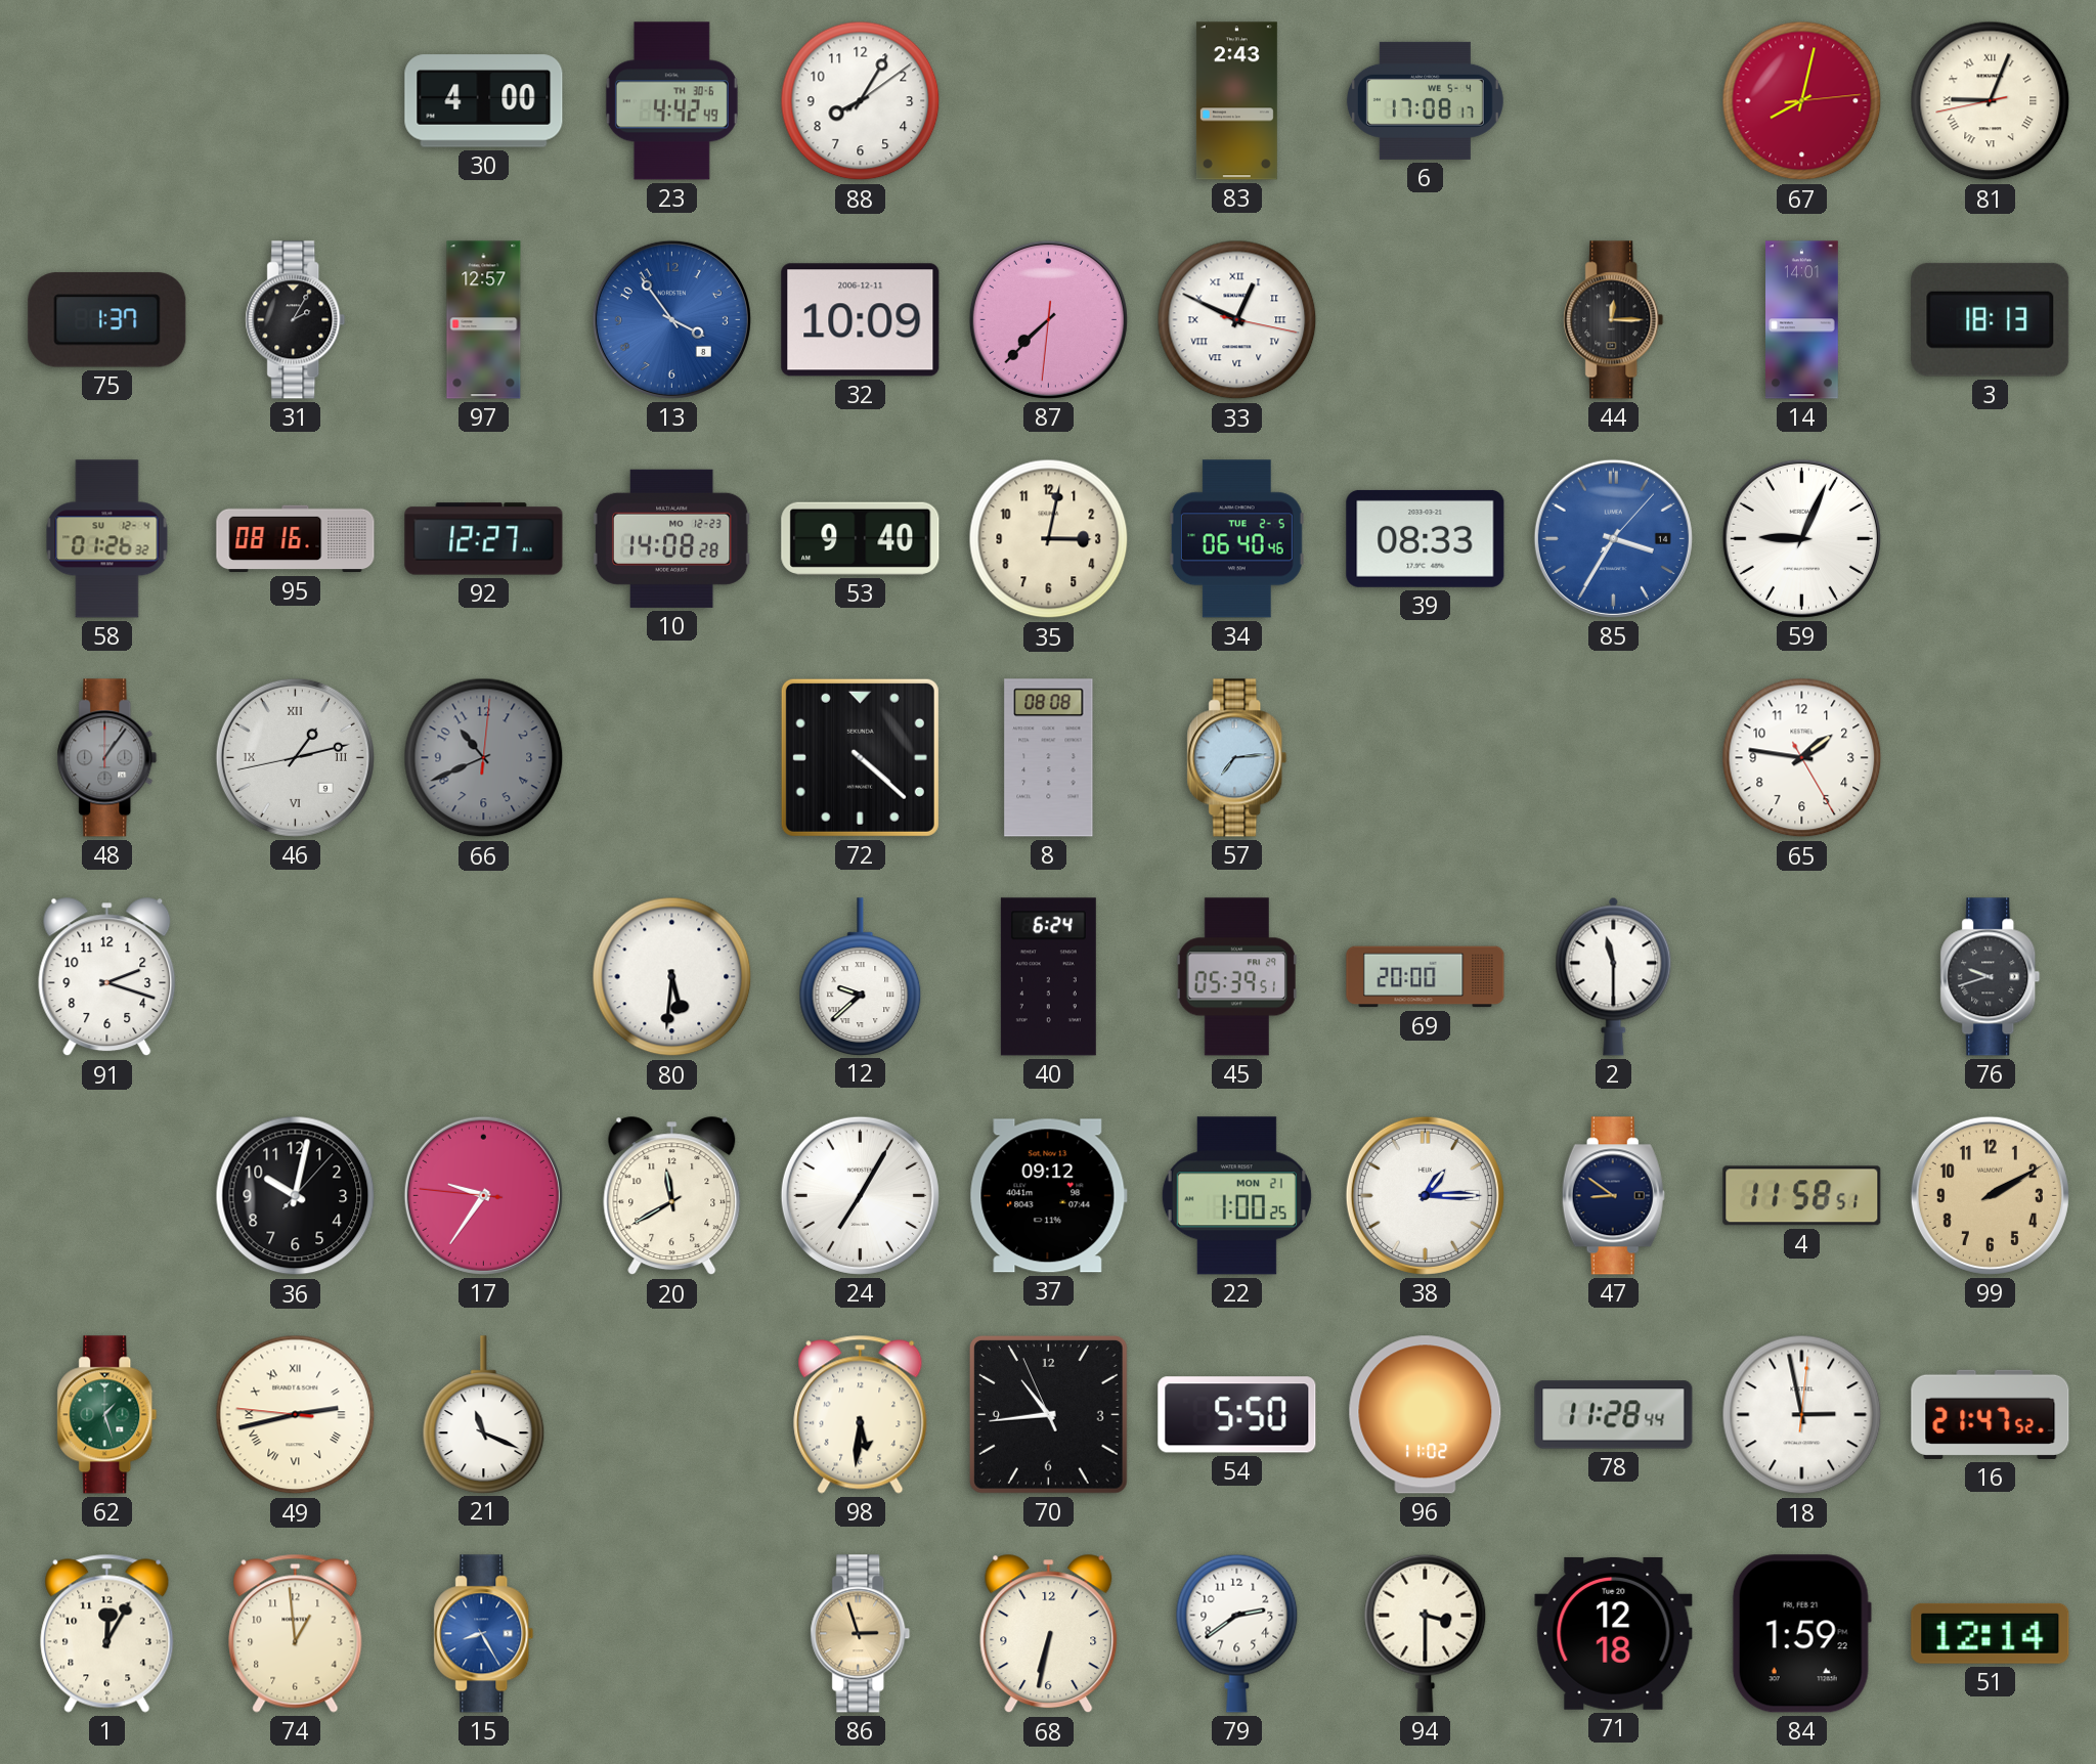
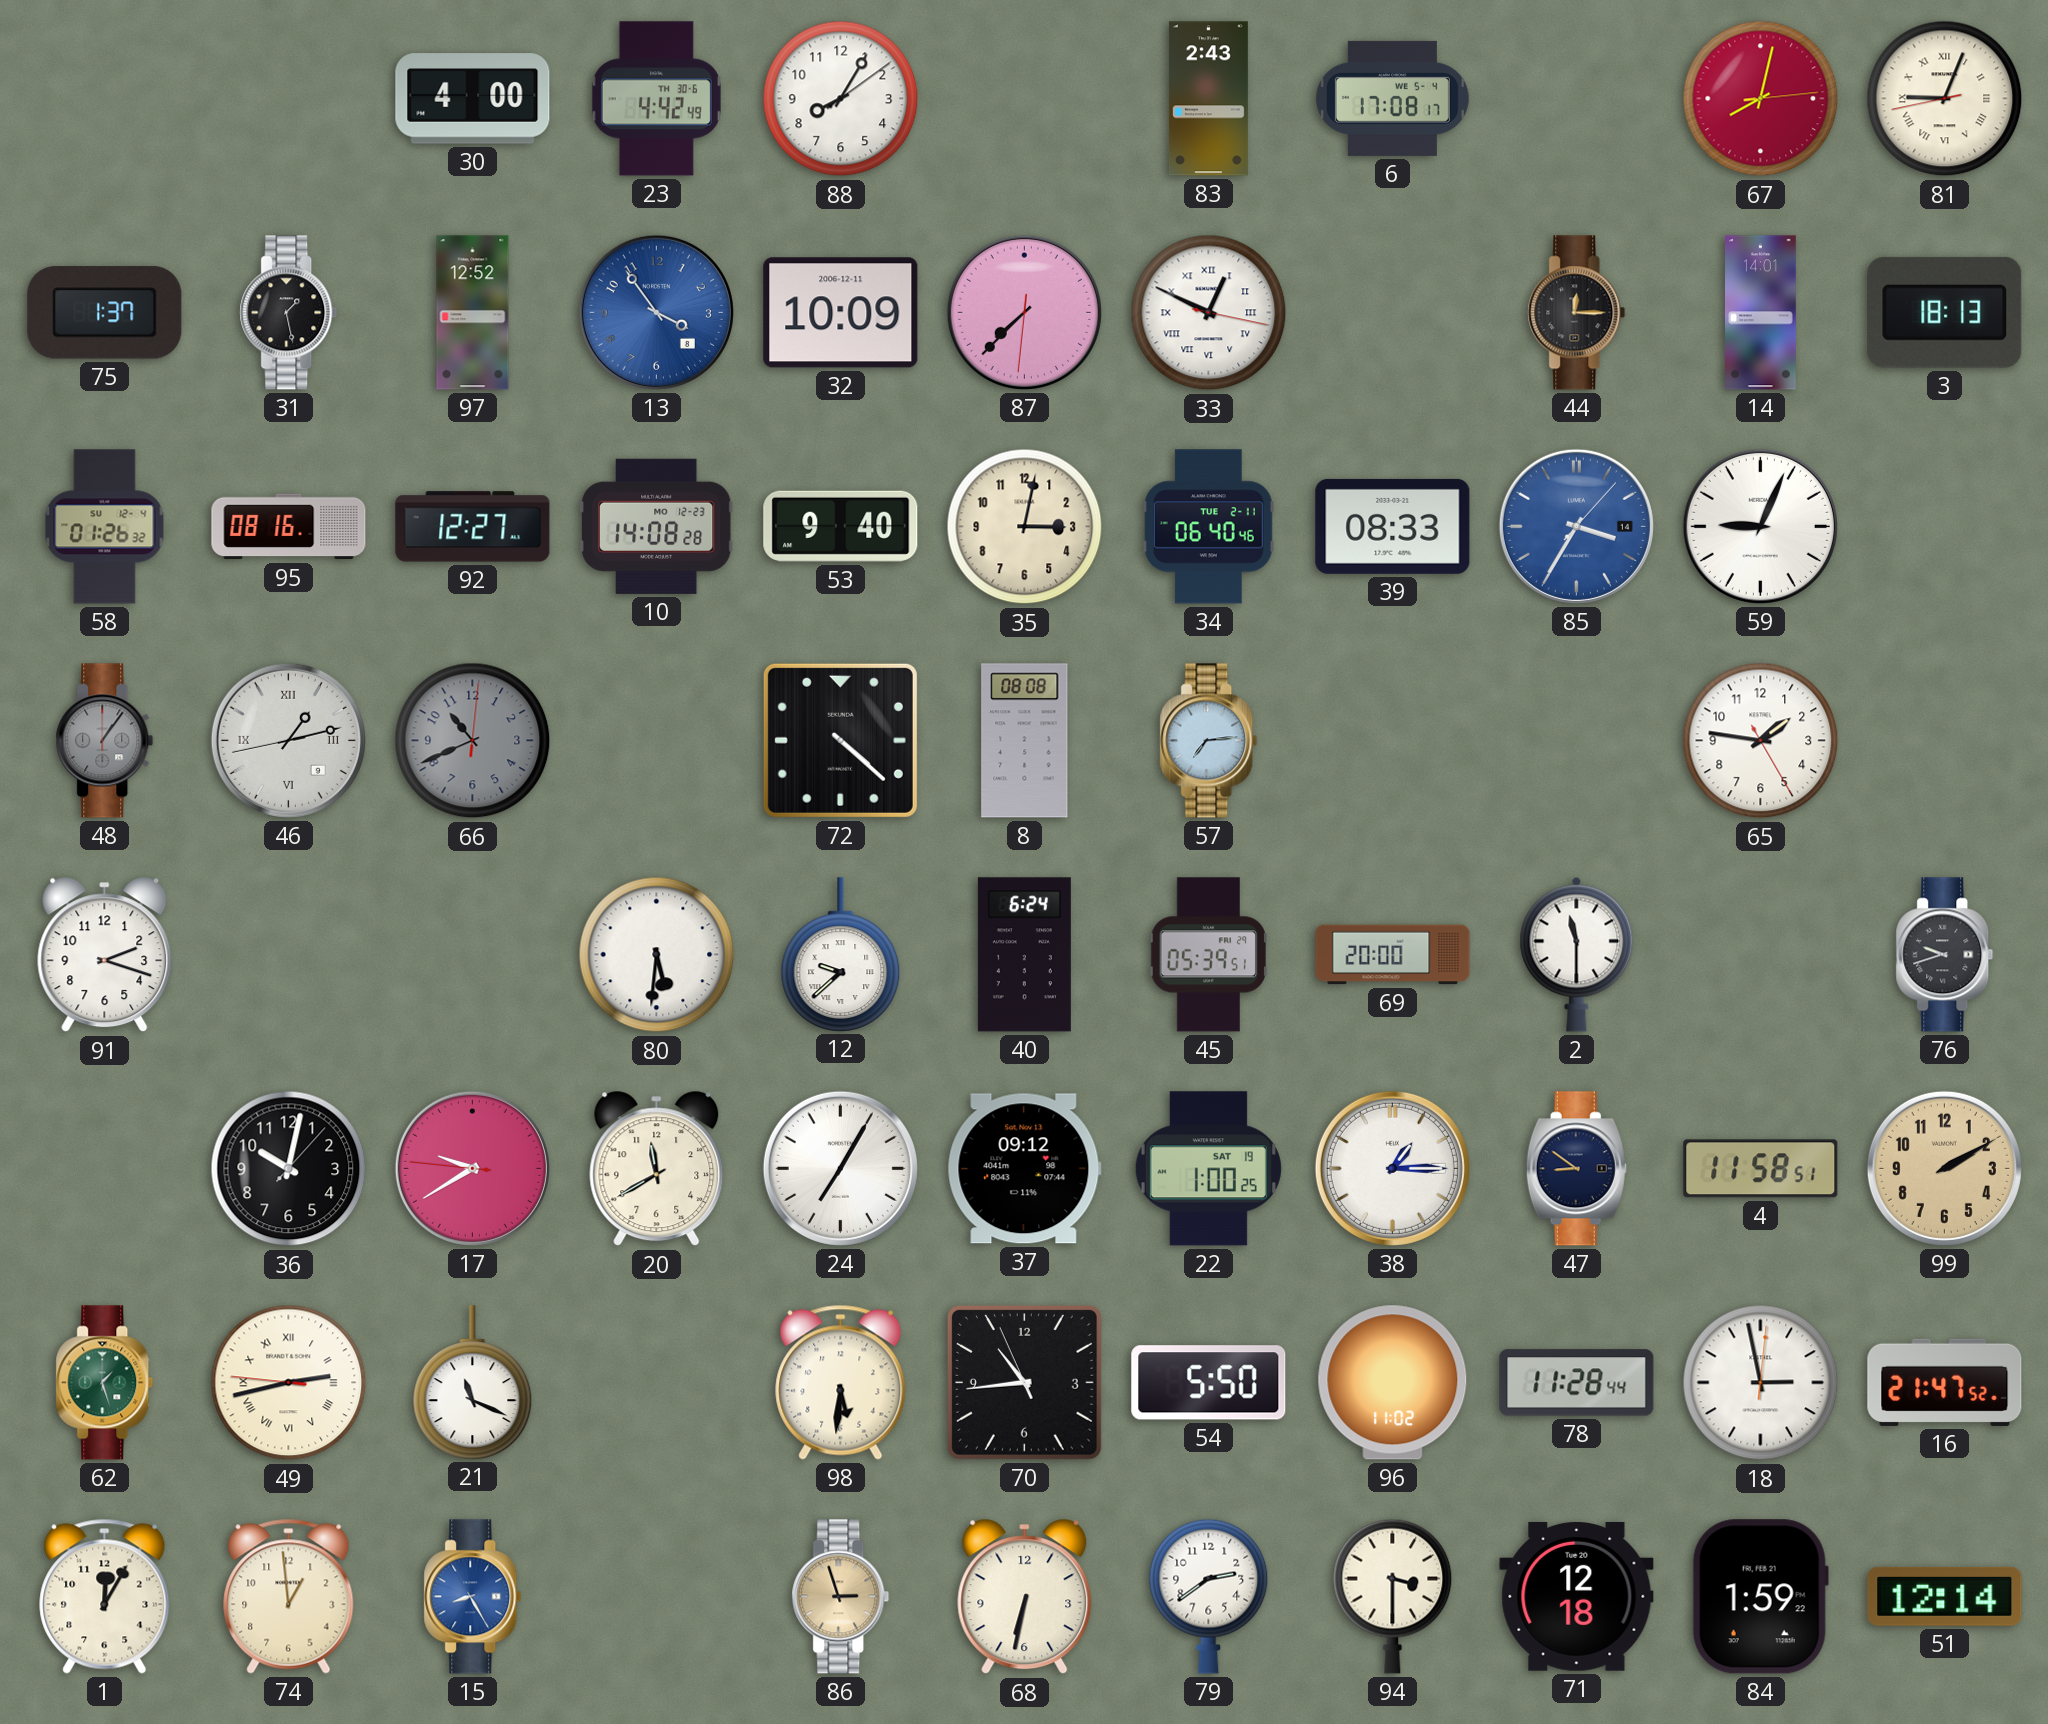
31: 2:05 -> 1:28
97: 12:57 -> 12:52
34 date: TUE 2-5 -> TUE 2-11
17: 9:35 -> 9:39
22 date: MON 21 -> SAT 19
